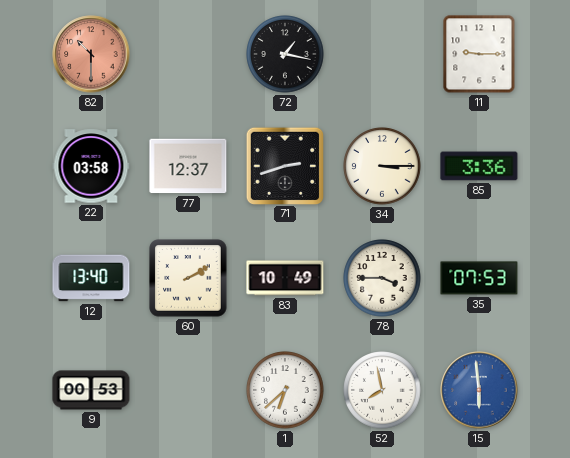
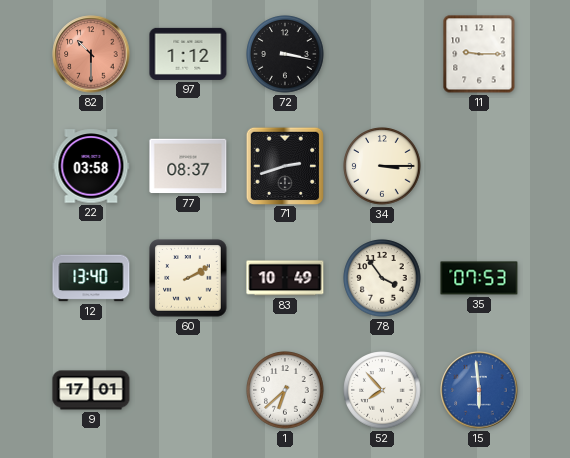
97: none -> 1:12
72: 1:17 -> 3:17
77: 12:37 -> 08:37
85: 3:36 -> none
78: 3:45 -> 3:54
9: 00:53 -> 17:01
52: 7:58 -> 7:53
